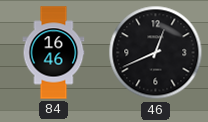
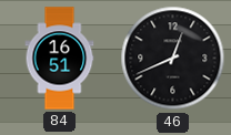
84: 16:46 -> 16:51
